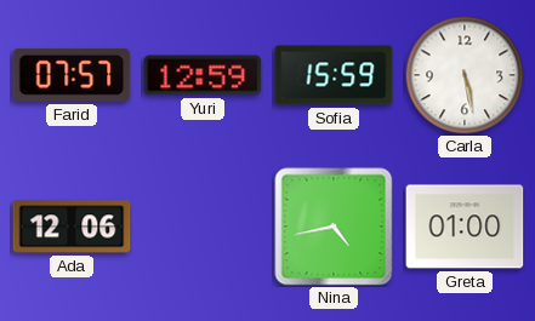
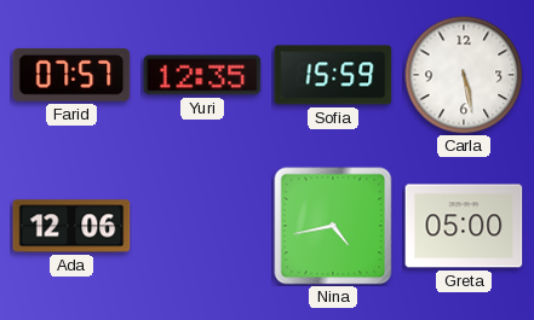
Yuri: 12:59 -> 12:35
Greta: 01:00 -> 05:00
